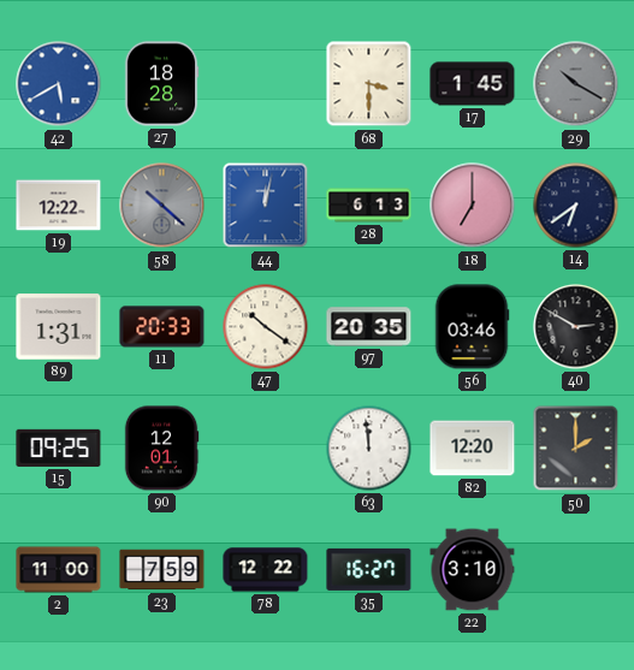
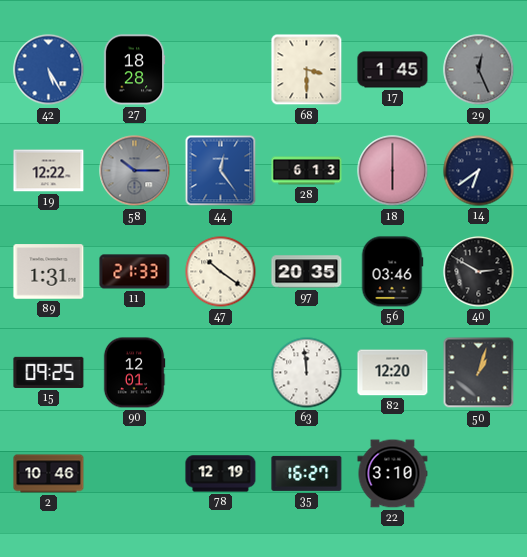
42: 5:40 -> 5:25
29: 10:20 -> 12:26
58: 10:22 -> 10:15
44: 12:02 -> 12:24
18: 7:00 -> 6:00
11: 20:33 -> 21:33
50: 2:00 -> 1:03
2: 11:00 -> 10:46
23: 7:59 -> none
78: 12:22 -> 12:19
